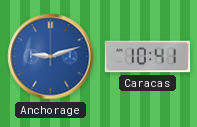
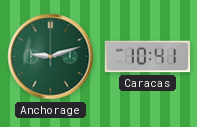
Anchorage dial: blue -> green
